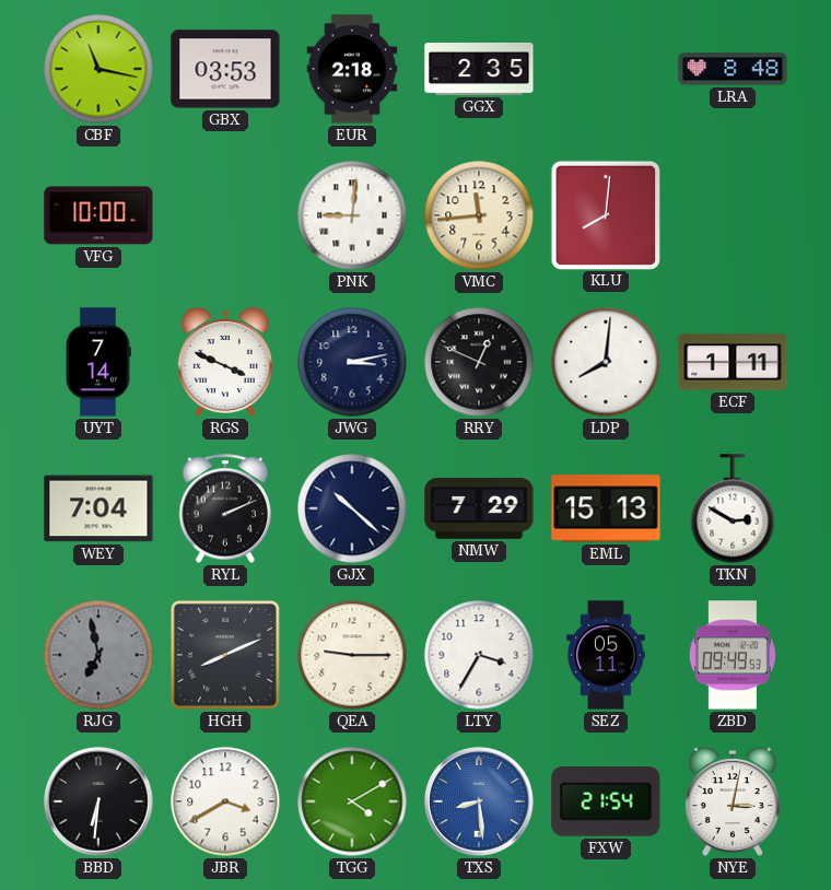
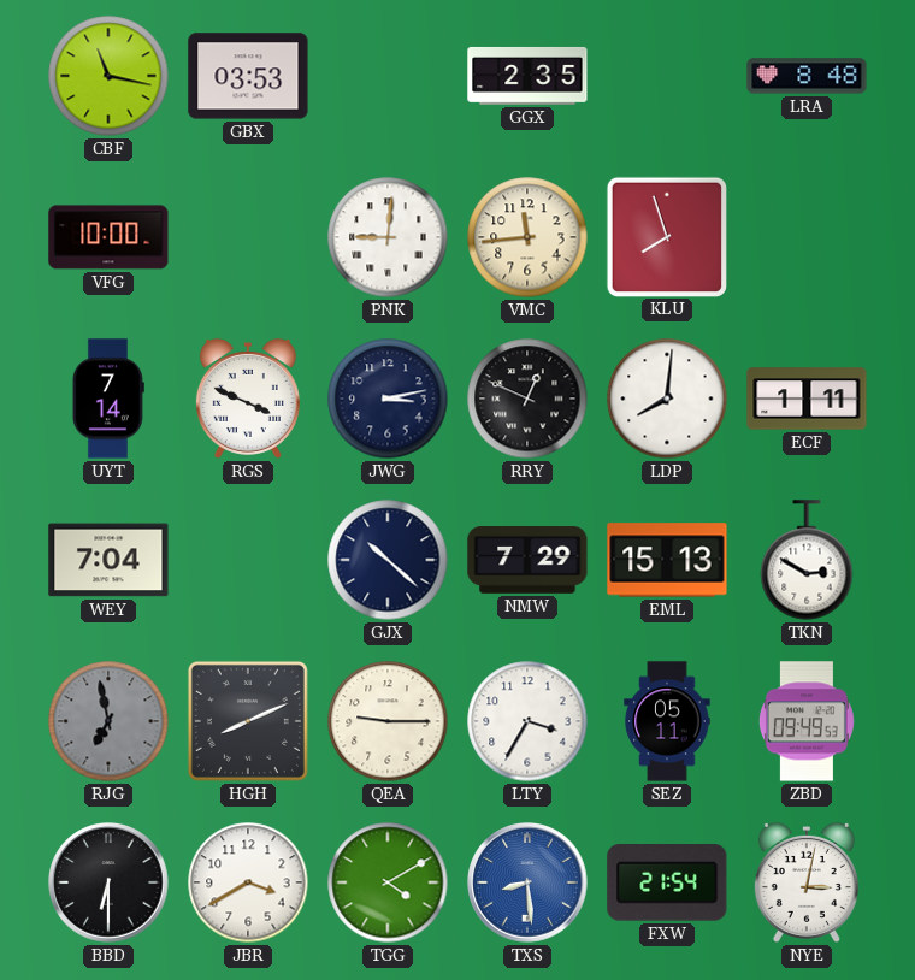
EUR: 2:18 -> none
KLU: 8:01 -> 7:57
RYL: 2:11 -> none
BBD: 6:31 -> 6:30
